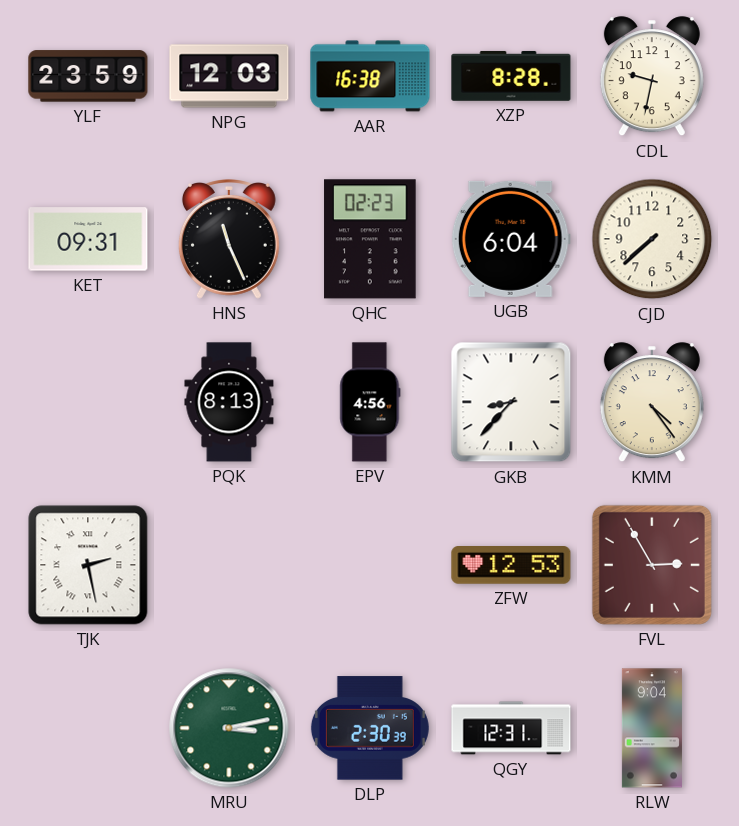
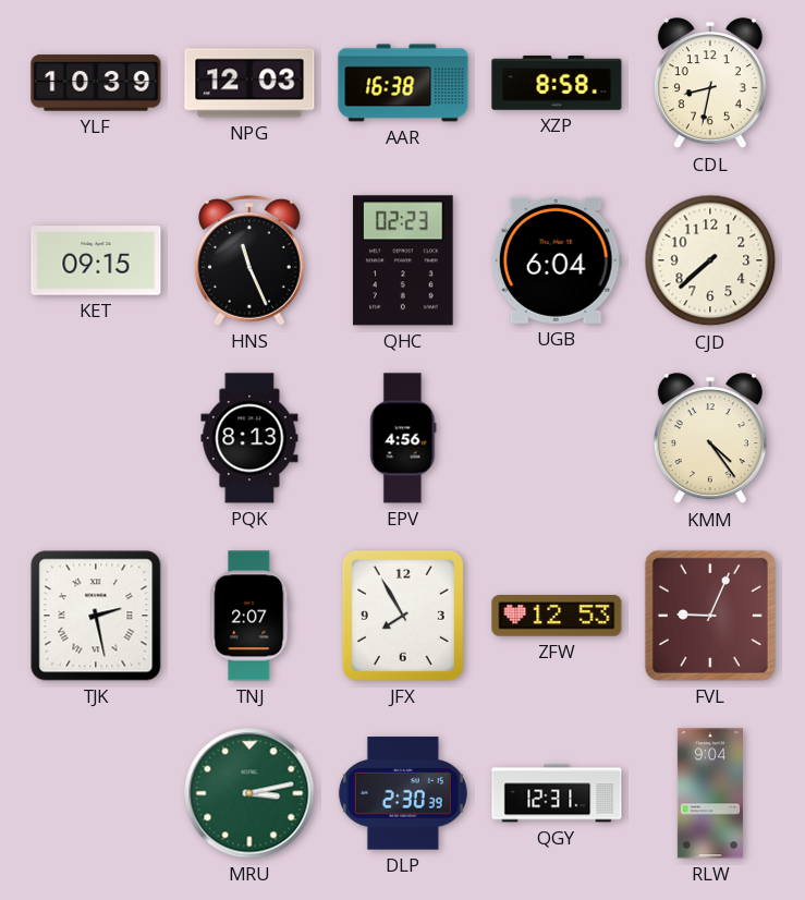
YLF: 23:59 -> 10:39
XZP: 8:28 -> 8:58
CDL: 9:32 -> 8:32
KET: 09:31 -> 09:15
GKB: 8:37 -> none
TNJ: none -> 2:07
JFX: none -> 7:55
FVL: 2:55 -> 9:04
